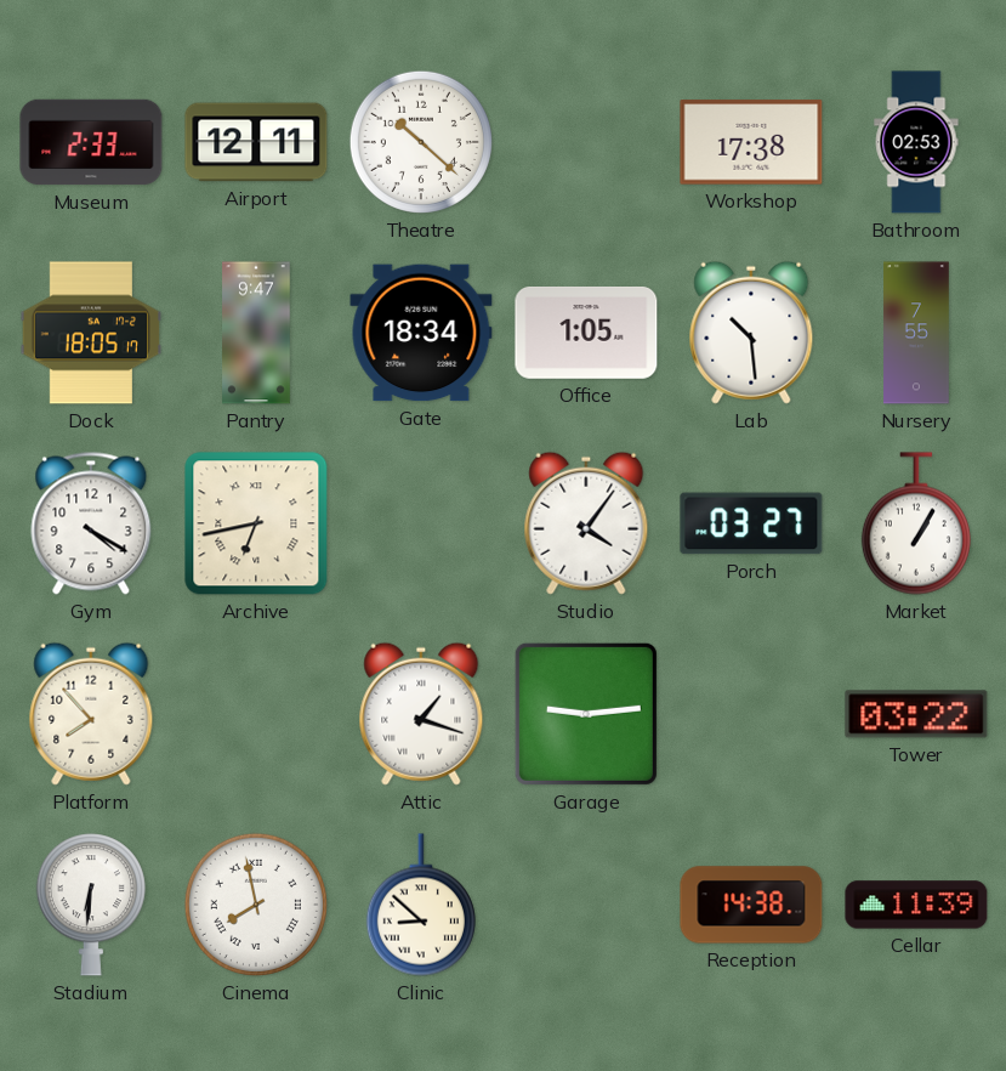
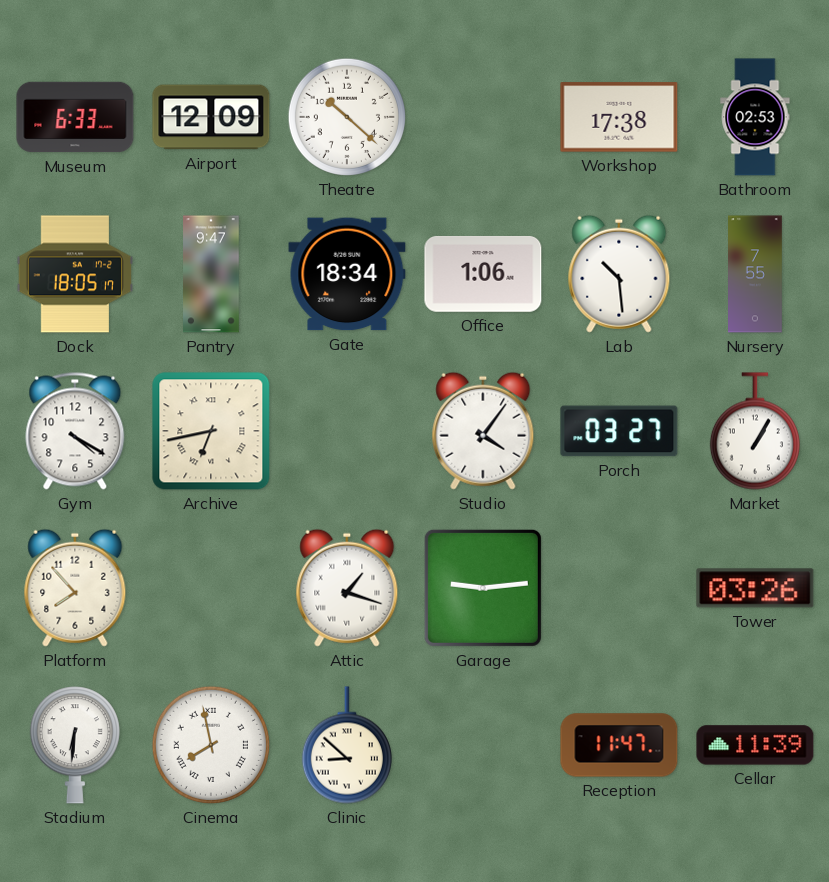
Museum: 2:33 -> 6:33
Airport: 12:11 -> 12:09
Office: 1:05 -> 1:06
Tower: 03:22 -> 03:26
Reception: 14:38 -> 11:47
